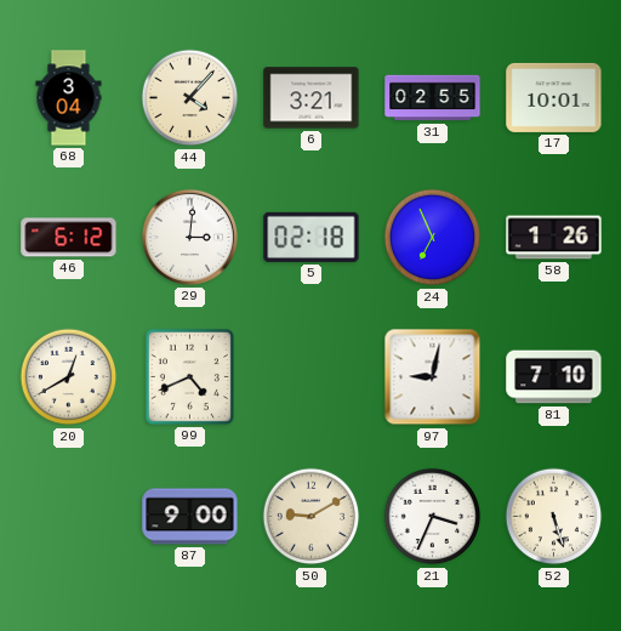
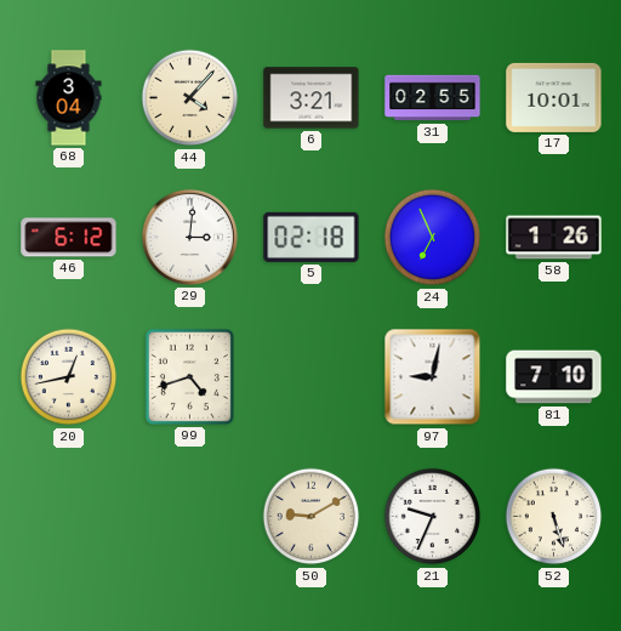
20: 12:40 -> 12:43
99: 4:41 -> 4:42
87: 9:00 -> none
21: 3:34 -> 9:34
